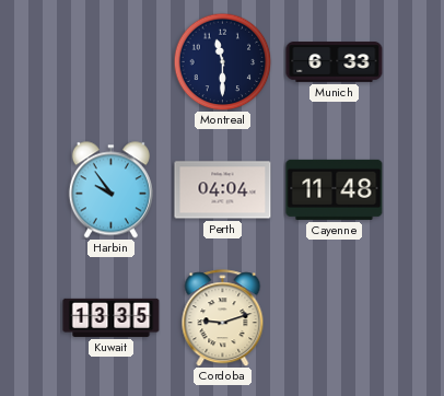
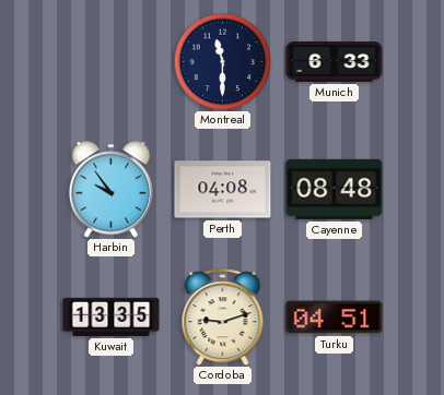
Perth: 04:04 -> 04:08
Cayenne: 11:48 -> 08:48
Turku: none -> 04:51
